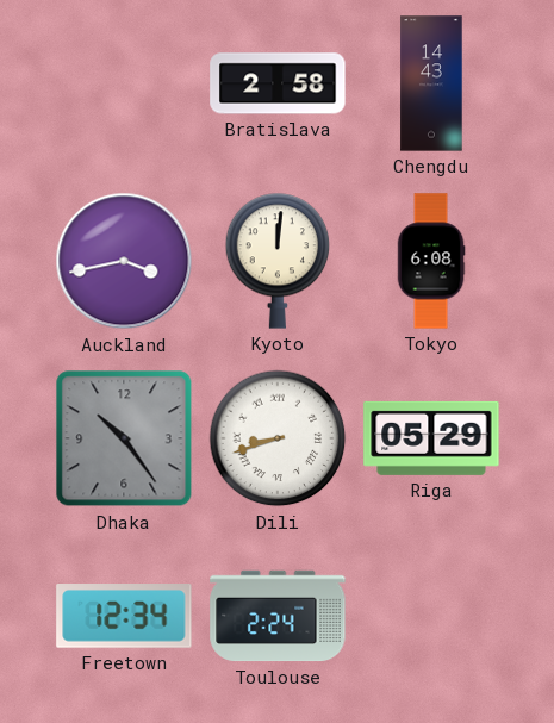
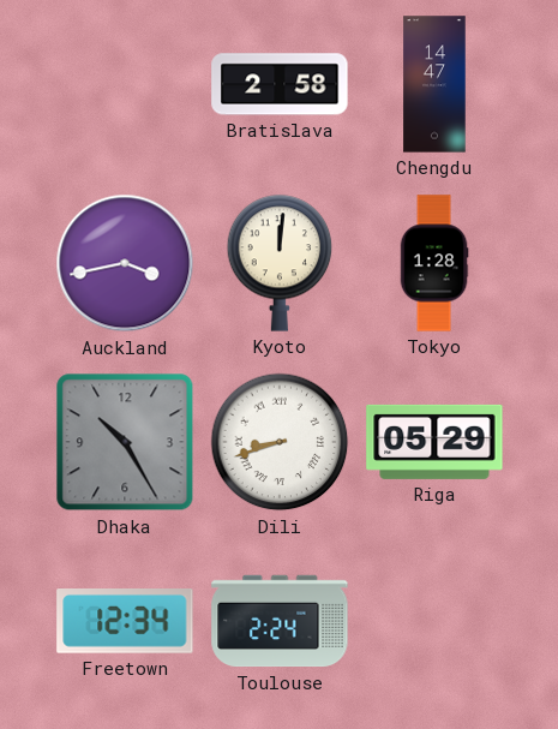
Chengdu: 14:43 -> 14:47
Tokyo: 6:08 -> 1:28
Dhaka: 10:24 -> 10:25
